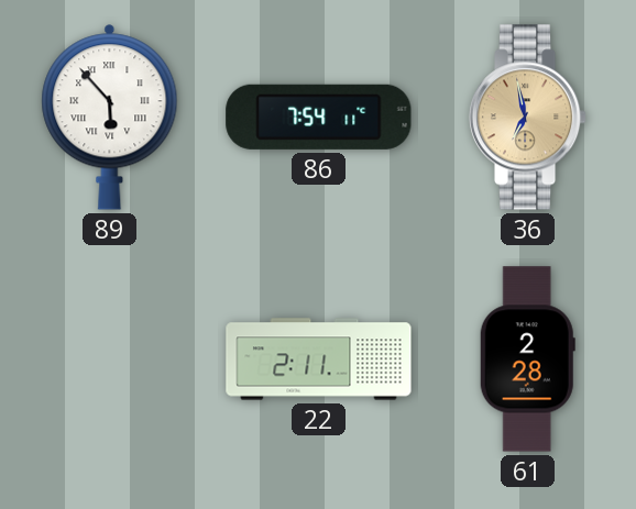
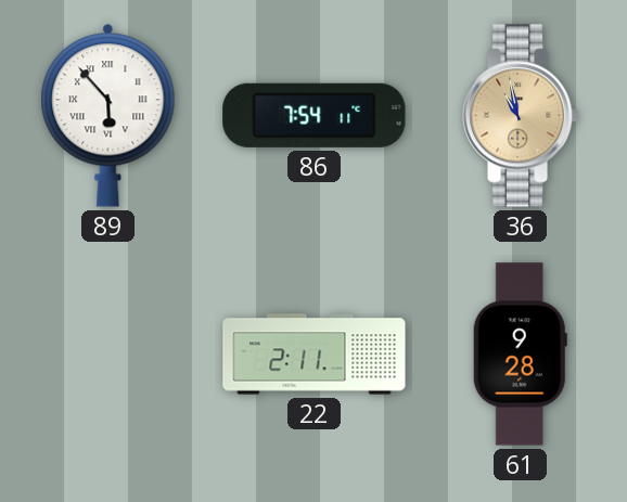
36: 6:58 -> 10:58
61: 2:28 -> 9:28
